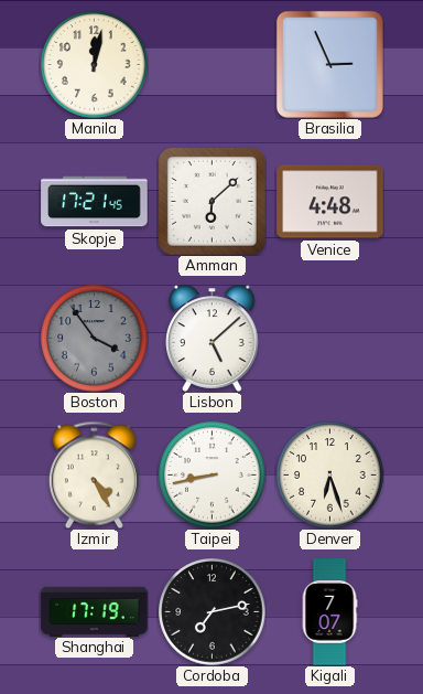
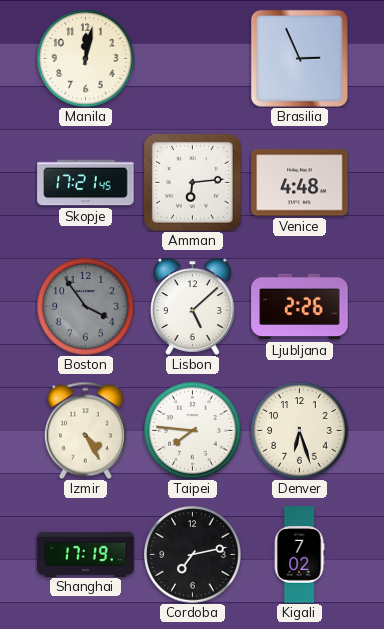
Amman: 6:08 -> 6:14
Ljubljana: none -> 2:26
Taipei: 8:43 -> 7:46
Kigali: 7:07 -> 7:02
